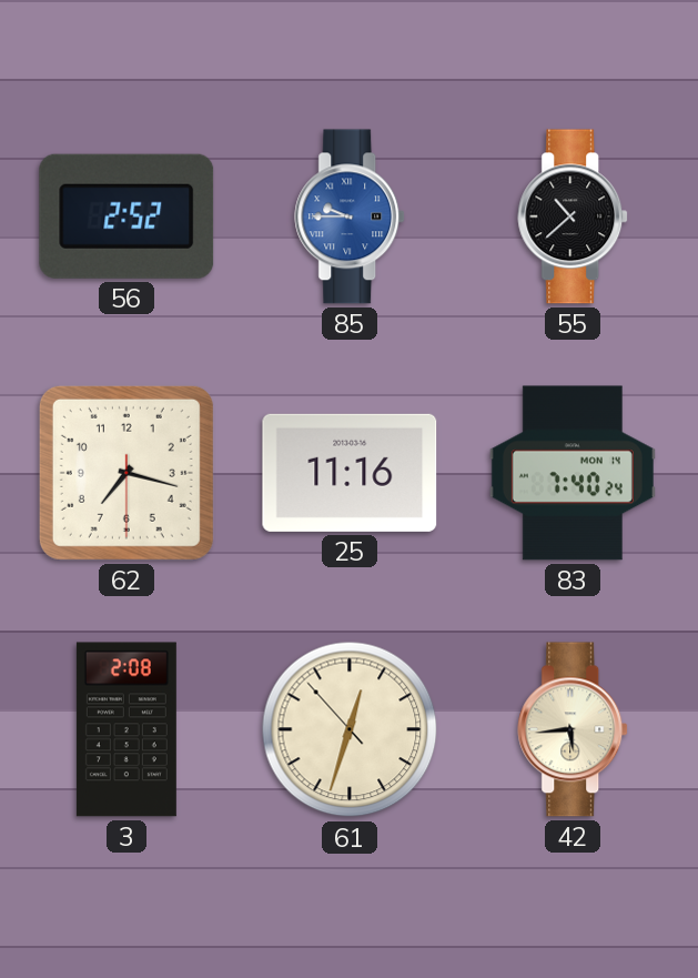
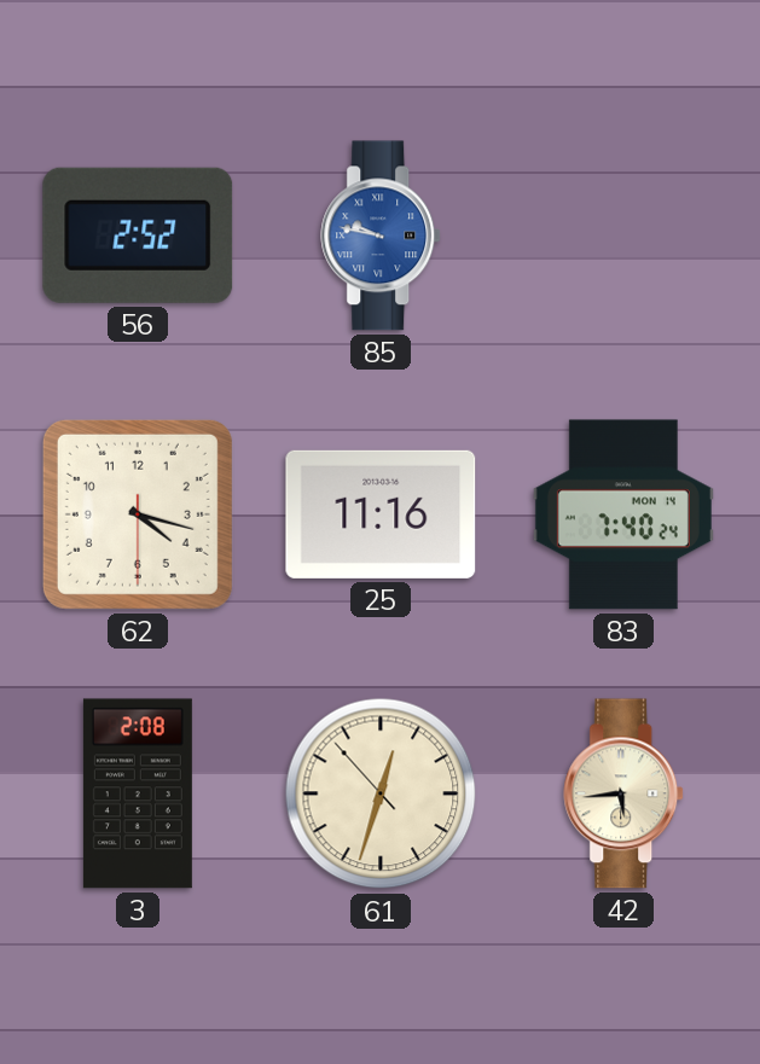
85: 9:45 -> 9:47
55: 10:38 -> none
62: 7:17 -> 4:17
